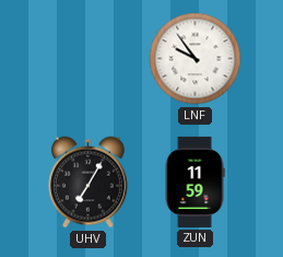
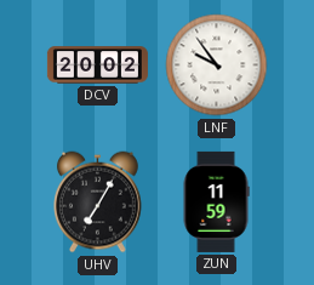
DCV: none -> 20:02
